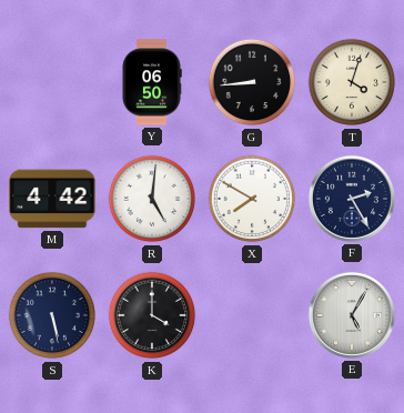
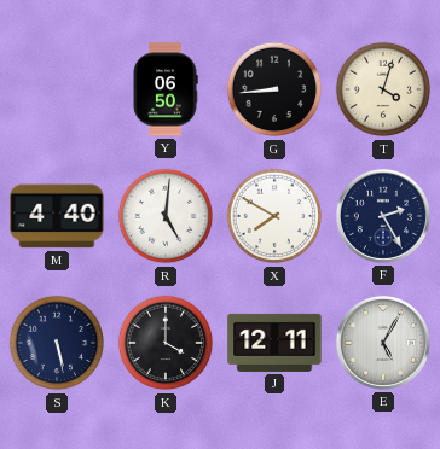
M: 4:42 -> 4:40
J: none -> 12:11
